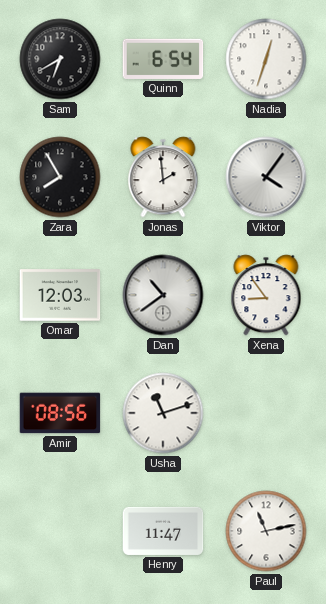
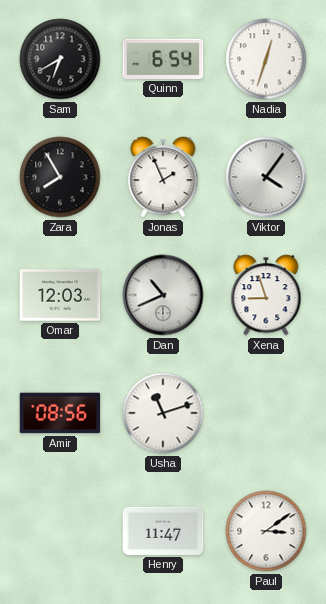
Jonas: 1:59 -> 1:56
Dan: 10:39 -> 10:41
Xena: 8:54 -> 8:57
Paul: 11:13 -> 3:09
